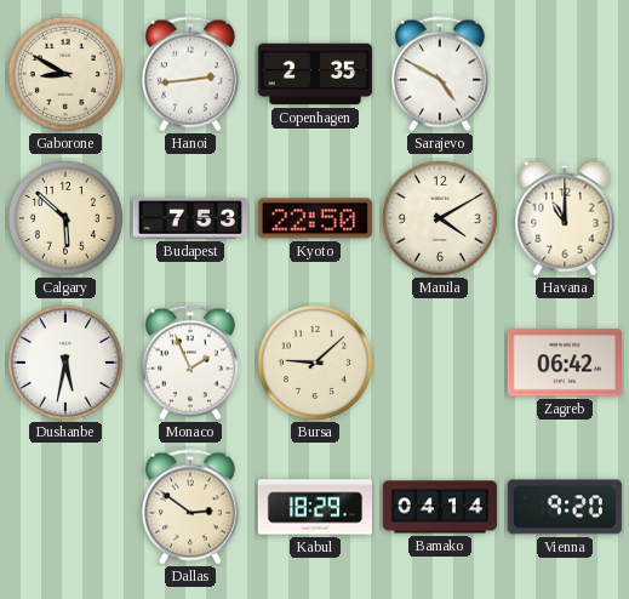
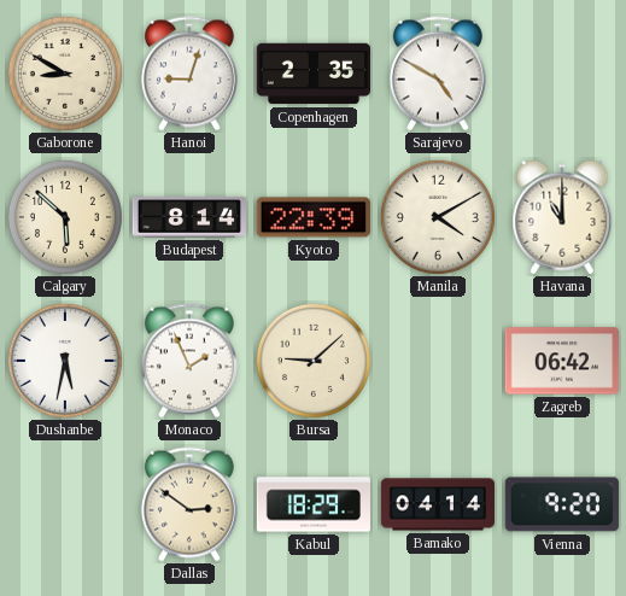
Hanoi: 2:44 -> 9:03
Budapest: 7:53 -> 8:14
Kyoto: 22:50 -> 22:39
